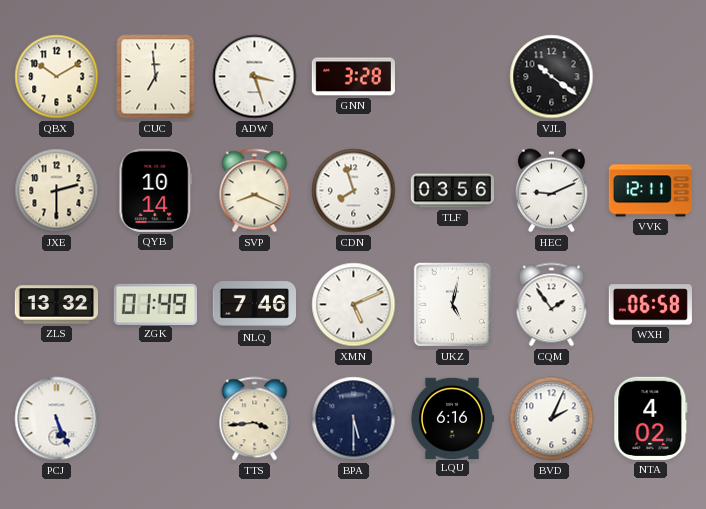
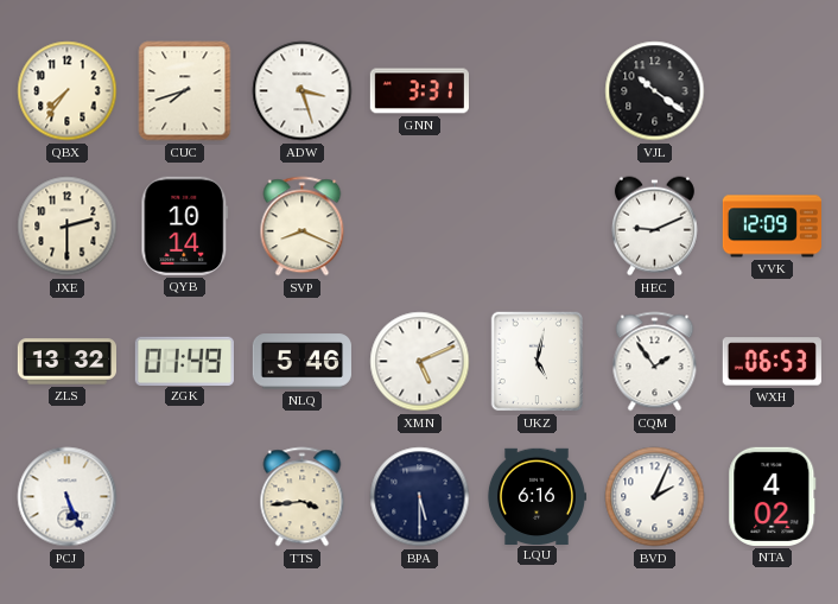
QBX: 10:10 -> 7:36
CUC: 6:59 -> 7:42
GNN: 3:28 -> 3:31
CDN: 7:57 -> none
TLF: 03:56 -> none
VVK: 12:11 -> 12:09
NLQ: 7:46 -> 5:46
WXH: 06:58 -> 06:53
